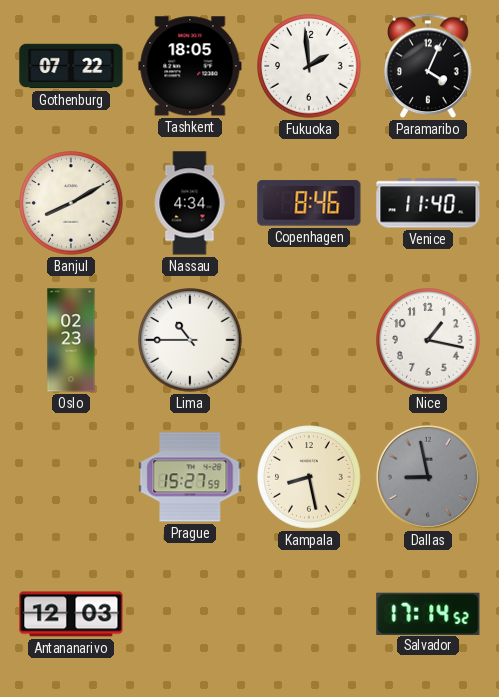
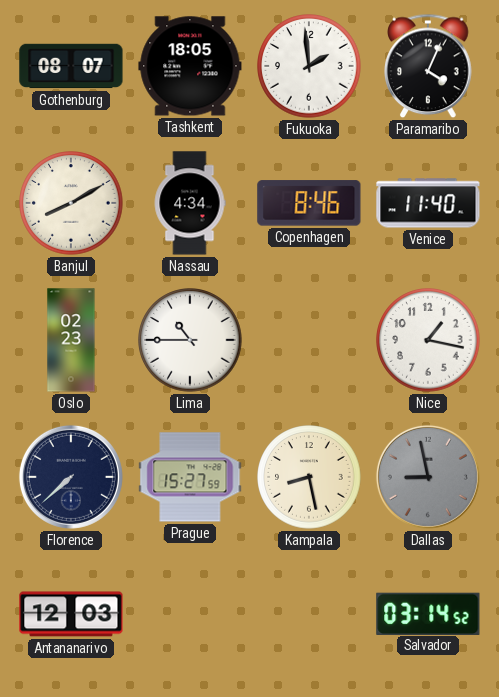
Gothenburg: 07:22 -> 08:07
Florence: none -> 7:38
Salvador: 17:14 -> 03:14
